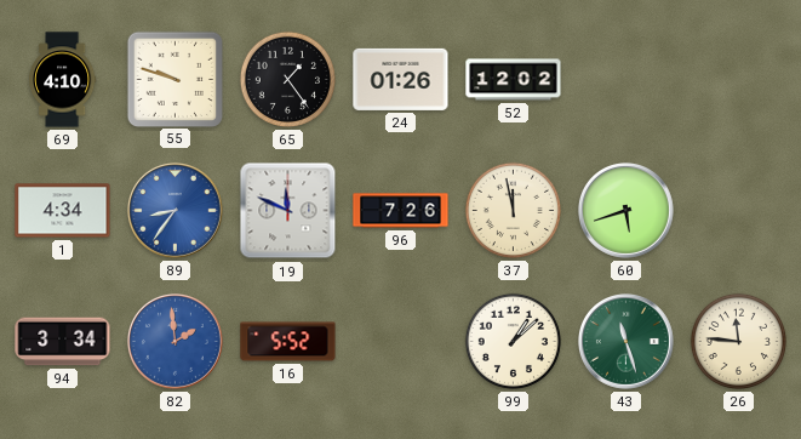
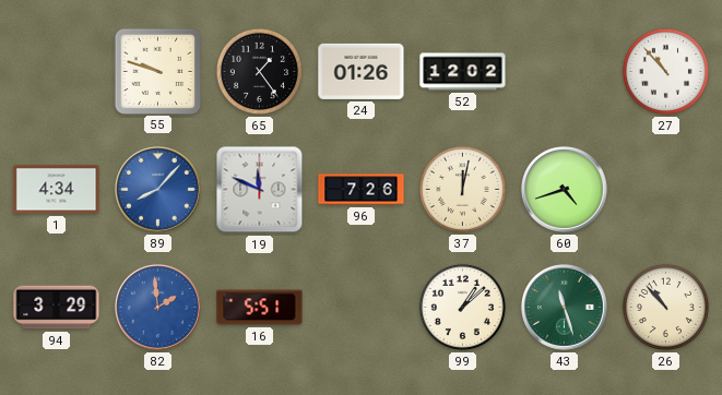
69: 4:10 -> none
27: none -> 10:53
89: 8:36 -> 8:07
37: 11:58 -> 12:02
60: 5:42 -> 4:42
94: 3:34 -> 3:29
16: 5:52 -> 5:51
26: 11:46 -> 10:53
